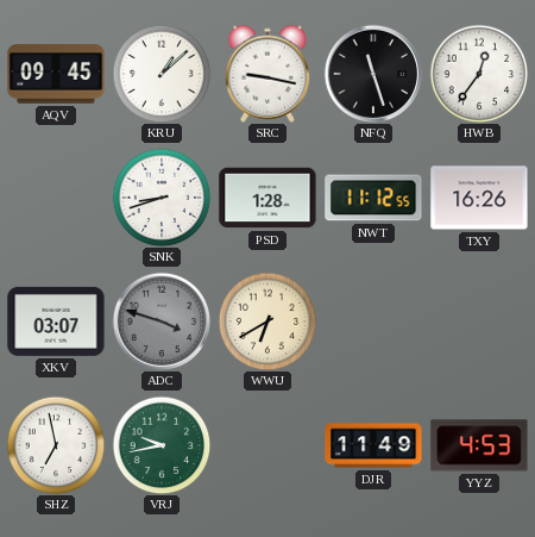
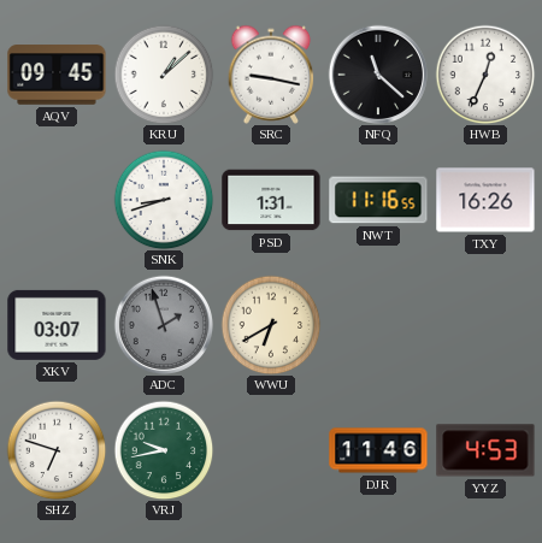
NFQ: 11:27 -> 11:22
HWB: 12:36 -> 12:34
PSD: 1:28 -> 1:31
NWT: 11:12 -> 11:16
ADC: 3:48 -> 1:57
SHZ: 6:58 -> 6:48
DJR: 11:49 -> 11:46
